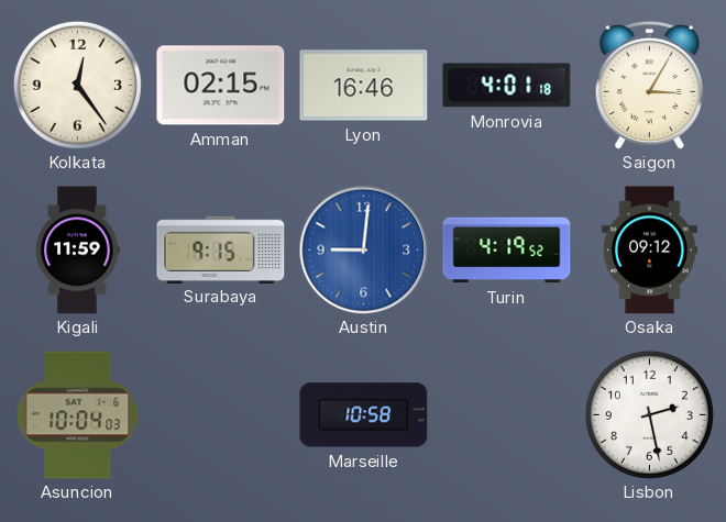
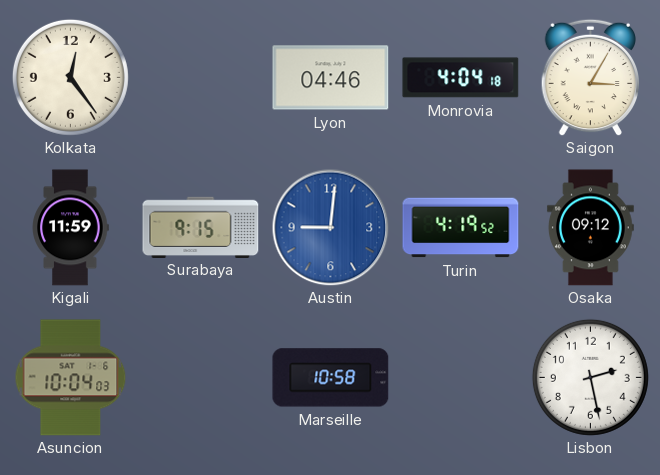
Amman: 02:15 -> none
Lyon: 16:46 -> 04:46
Monrovia: 4:01 -> 4:04
